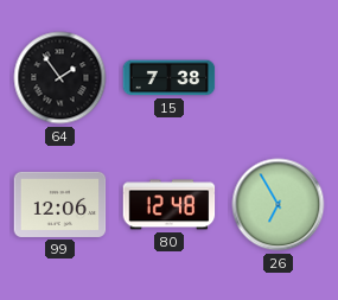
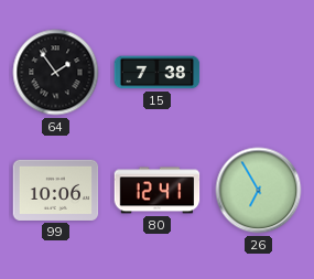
99: 12:06 -> 10:06
80: 12:48 -> 12:41
